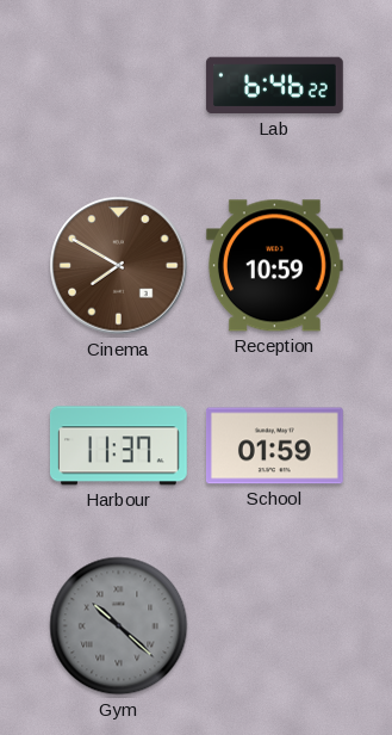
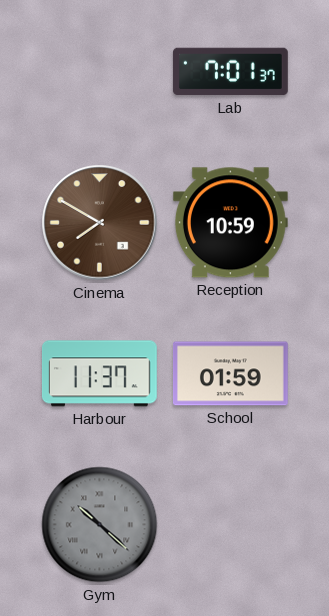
Lab: 6:46 -> 7:01
